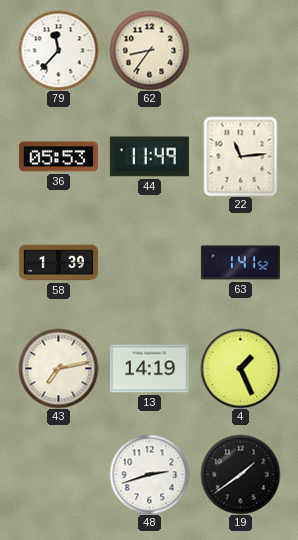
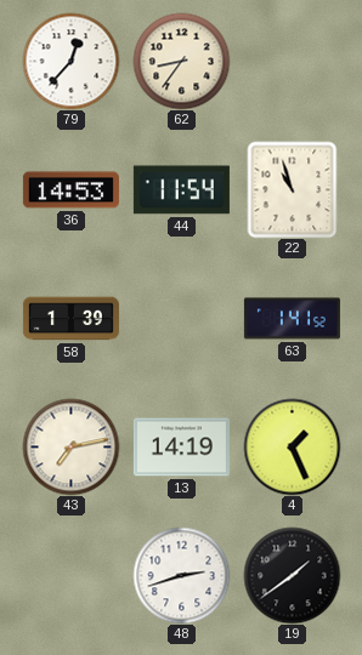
79: 11:37 -> 12:37
36: 05:53 -> 14:53
44: 11:49 -> 11:54
22: 11:14 -> 10:57
